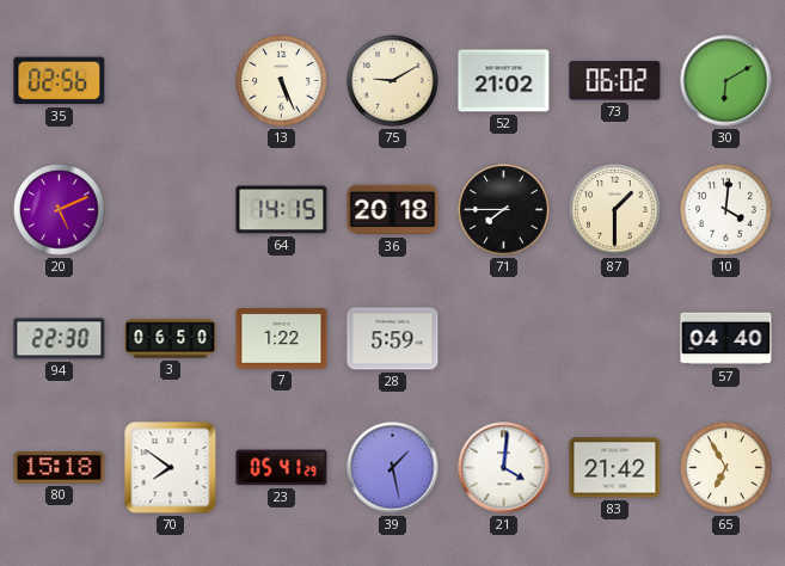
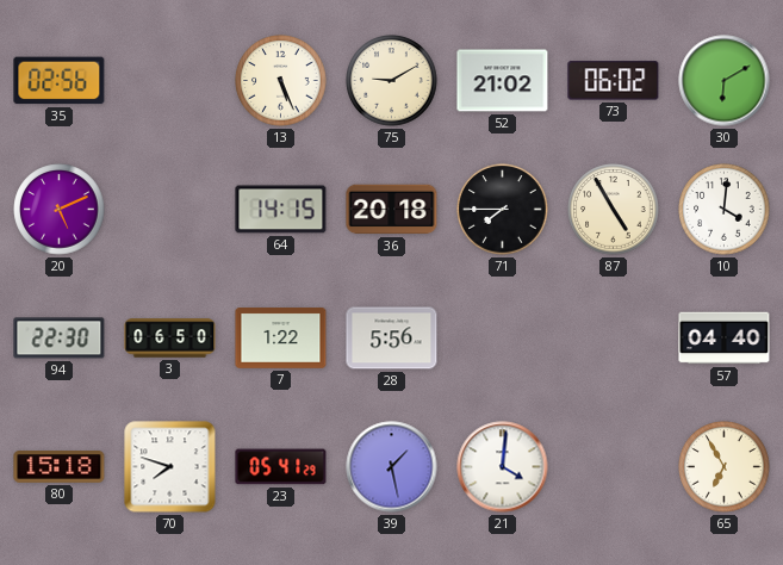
87: 1:30 -> 4:55
28: 5:59 -> 5:56
70: 7:51 -> 7:48
83: 21:42 -> none
